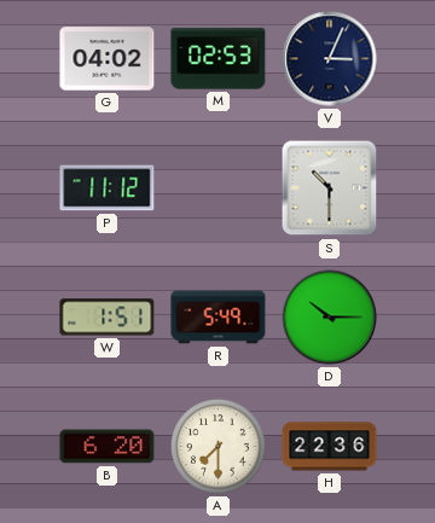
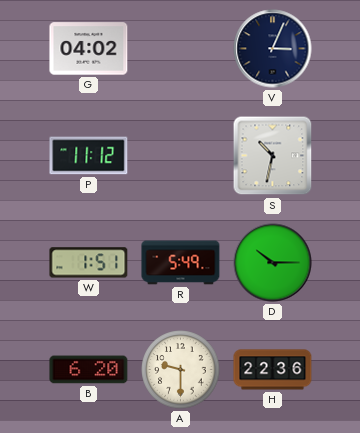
M: 02:53 -> none
S: 10:30 -> 10:32
A: 7:30 -> 9:30
